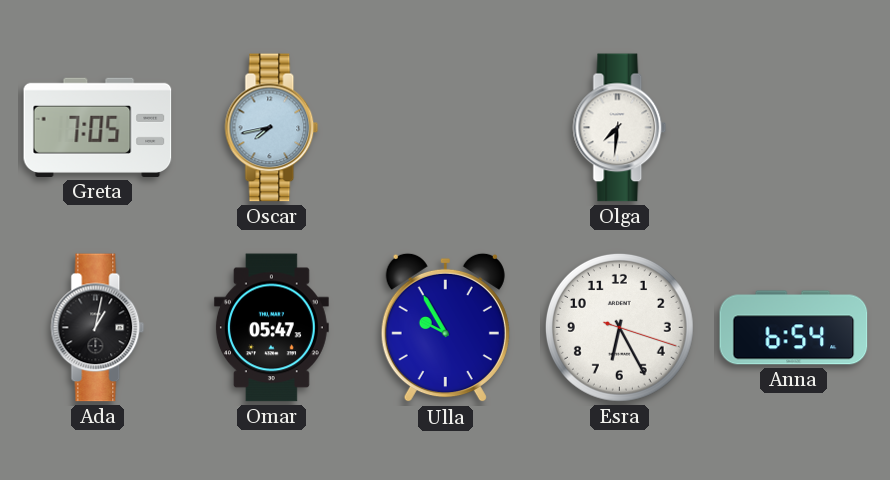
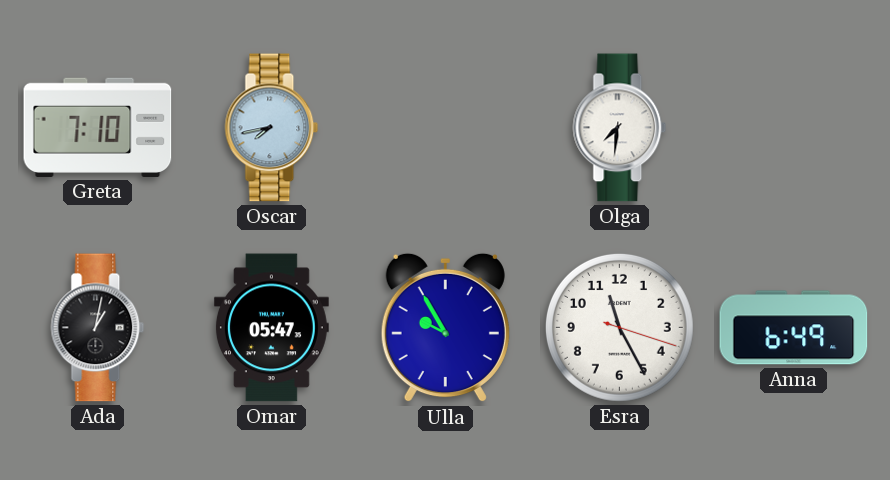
Greta: 7:05 -> 7:10
Esra: 6:25 -> 11:25
Anna: 6:54 -> 6:49
